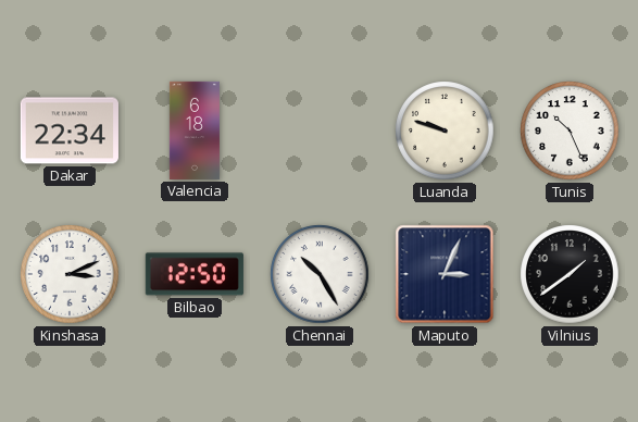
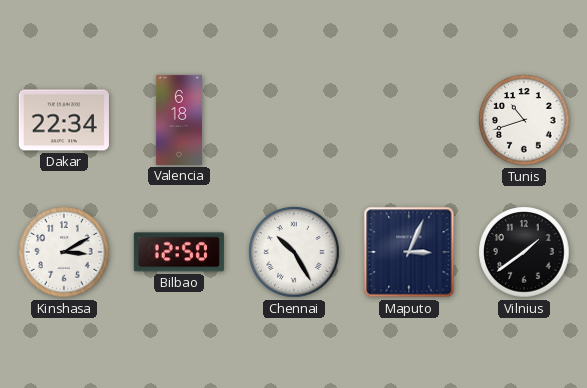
Luanda: 9:48 -> none
Tunis: 10:26 -> 10:42
Kinshasa: 3:11 -> 3:10
